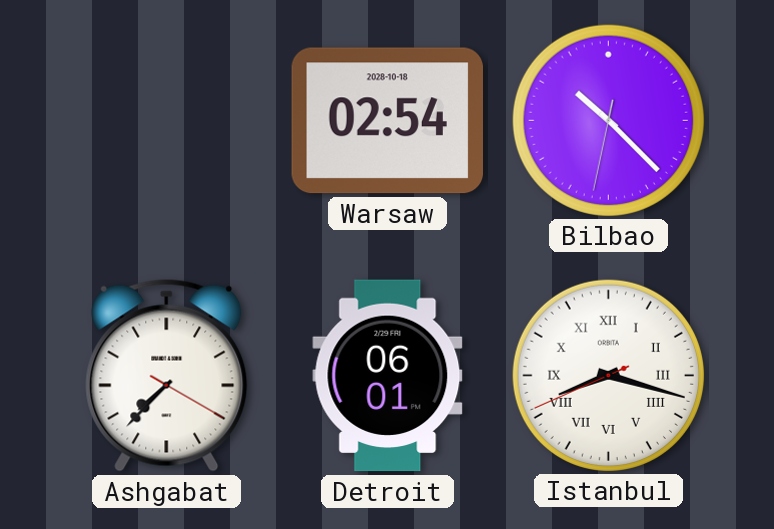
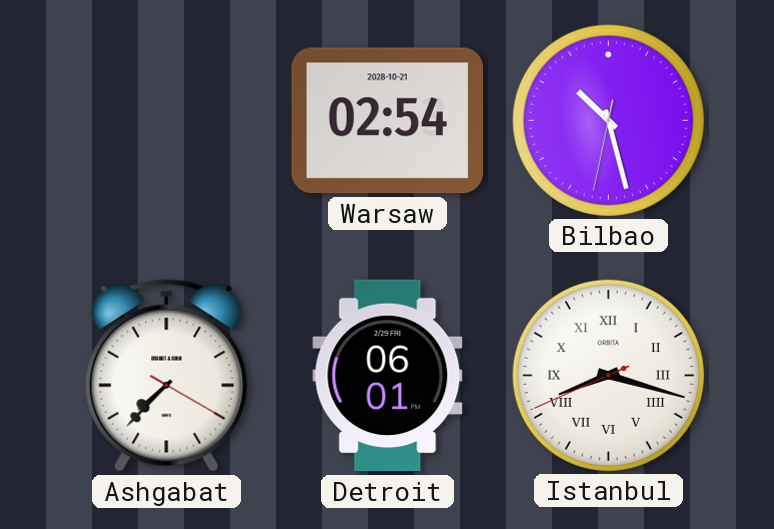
Warsaw date: 2028-10-18 -> 2028-10-21
Bilbao: 10:22 -> 10:27
